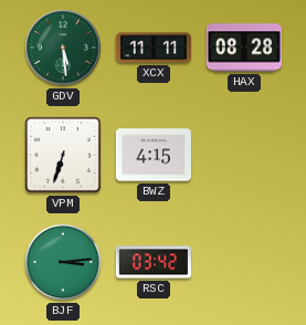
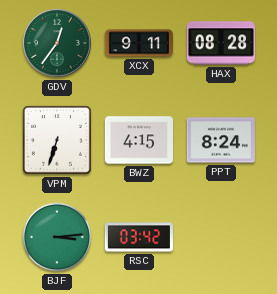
GDV: 5:29 -> 12:36
XCX: 11:11 -> 9:11
PPT: none -> 8:24
